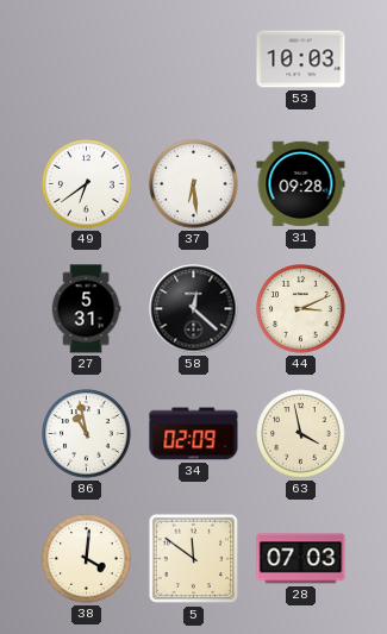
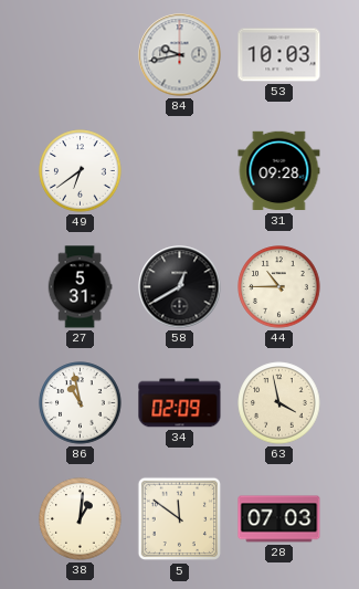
84: none -> 9:43
37: 6:29 -> none
58: 12:22 -> 12:40
44: 3:11 -> 10:45
38: 4:01 -> 1:01
